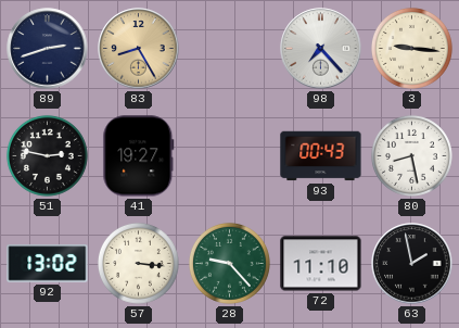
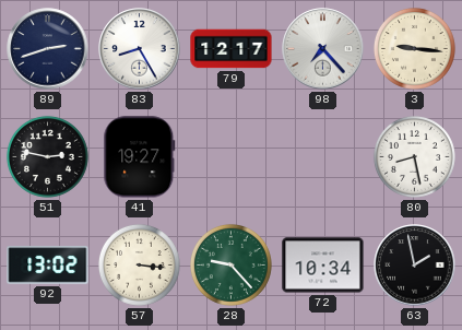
83 dial: champagne -> white
79: none -> 12:17
93: 00:43 -> none
72: 11:10 -> 10:34
